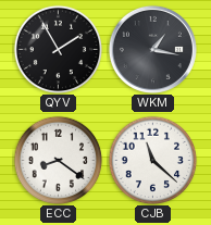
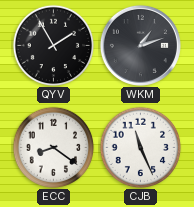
WKM: 1:17 -> 1:12
CJB: 11:22 -> 11:26
